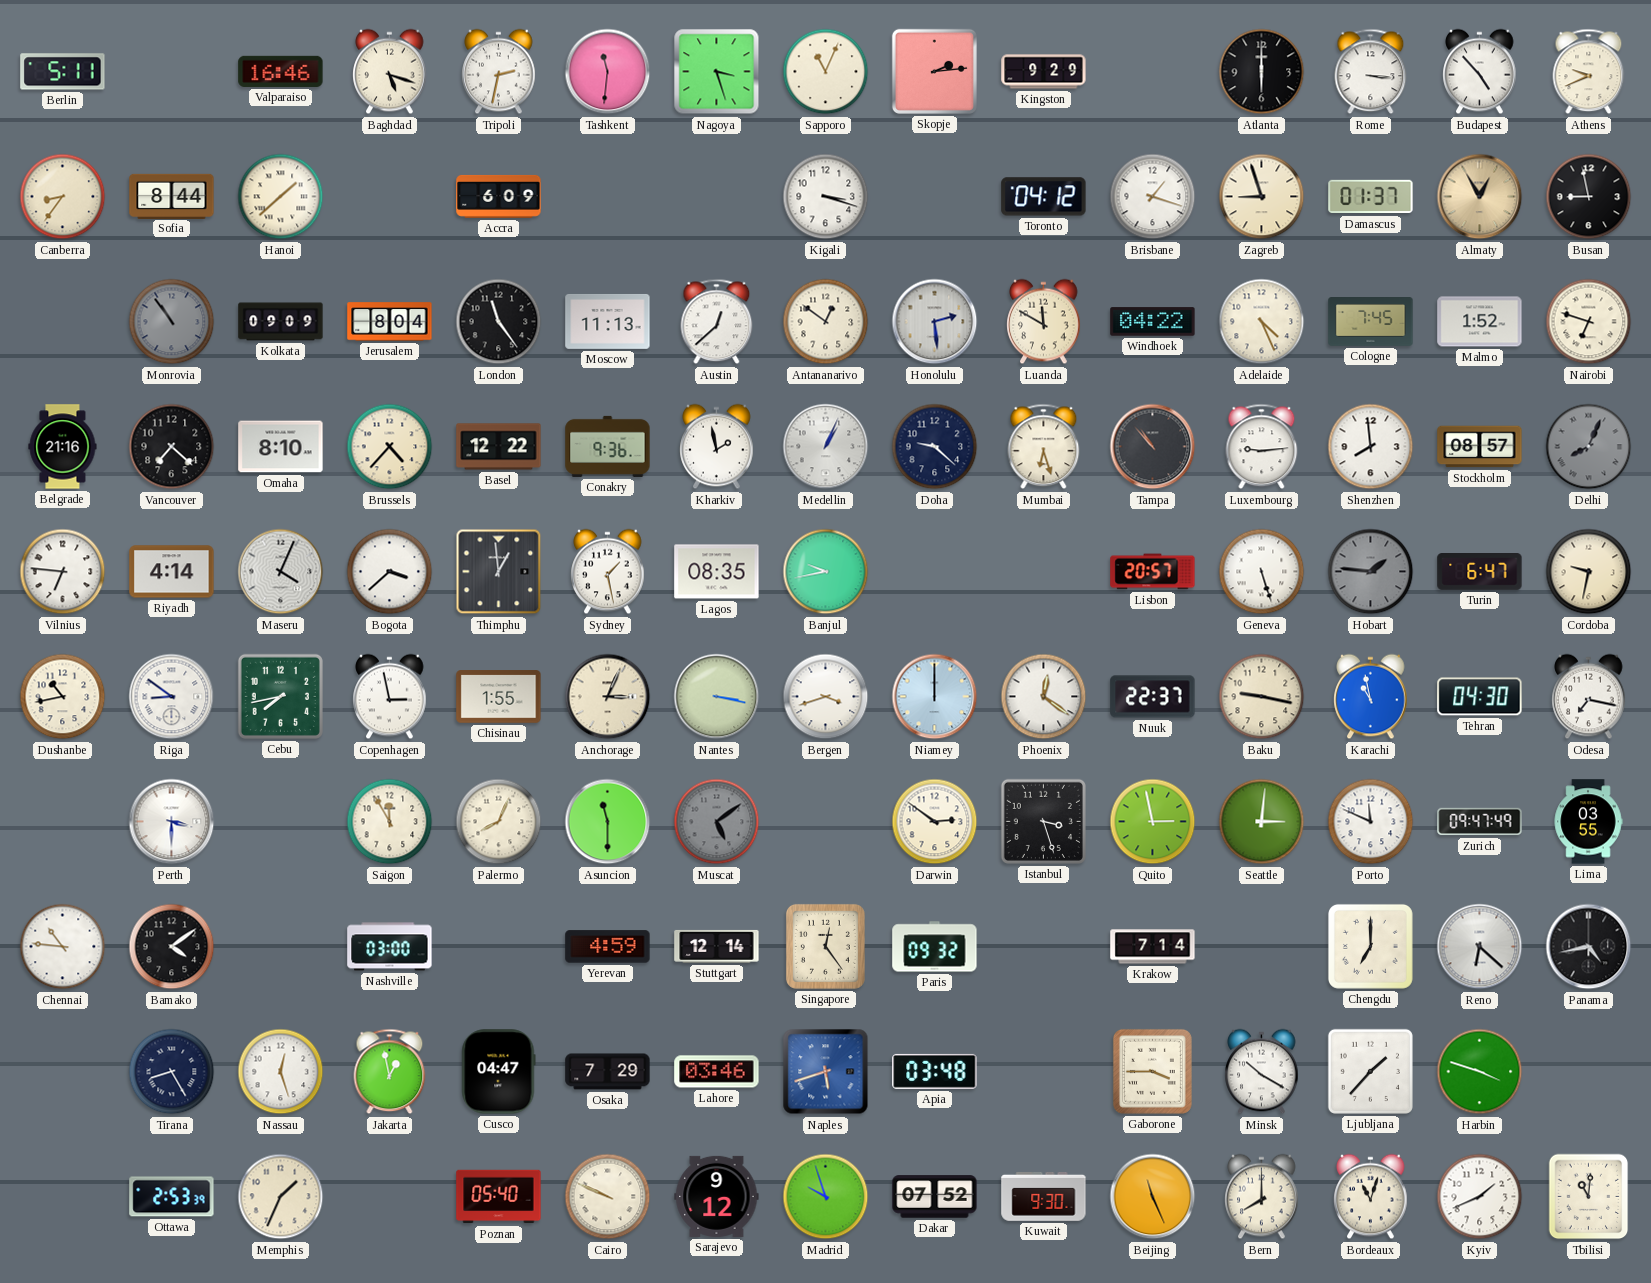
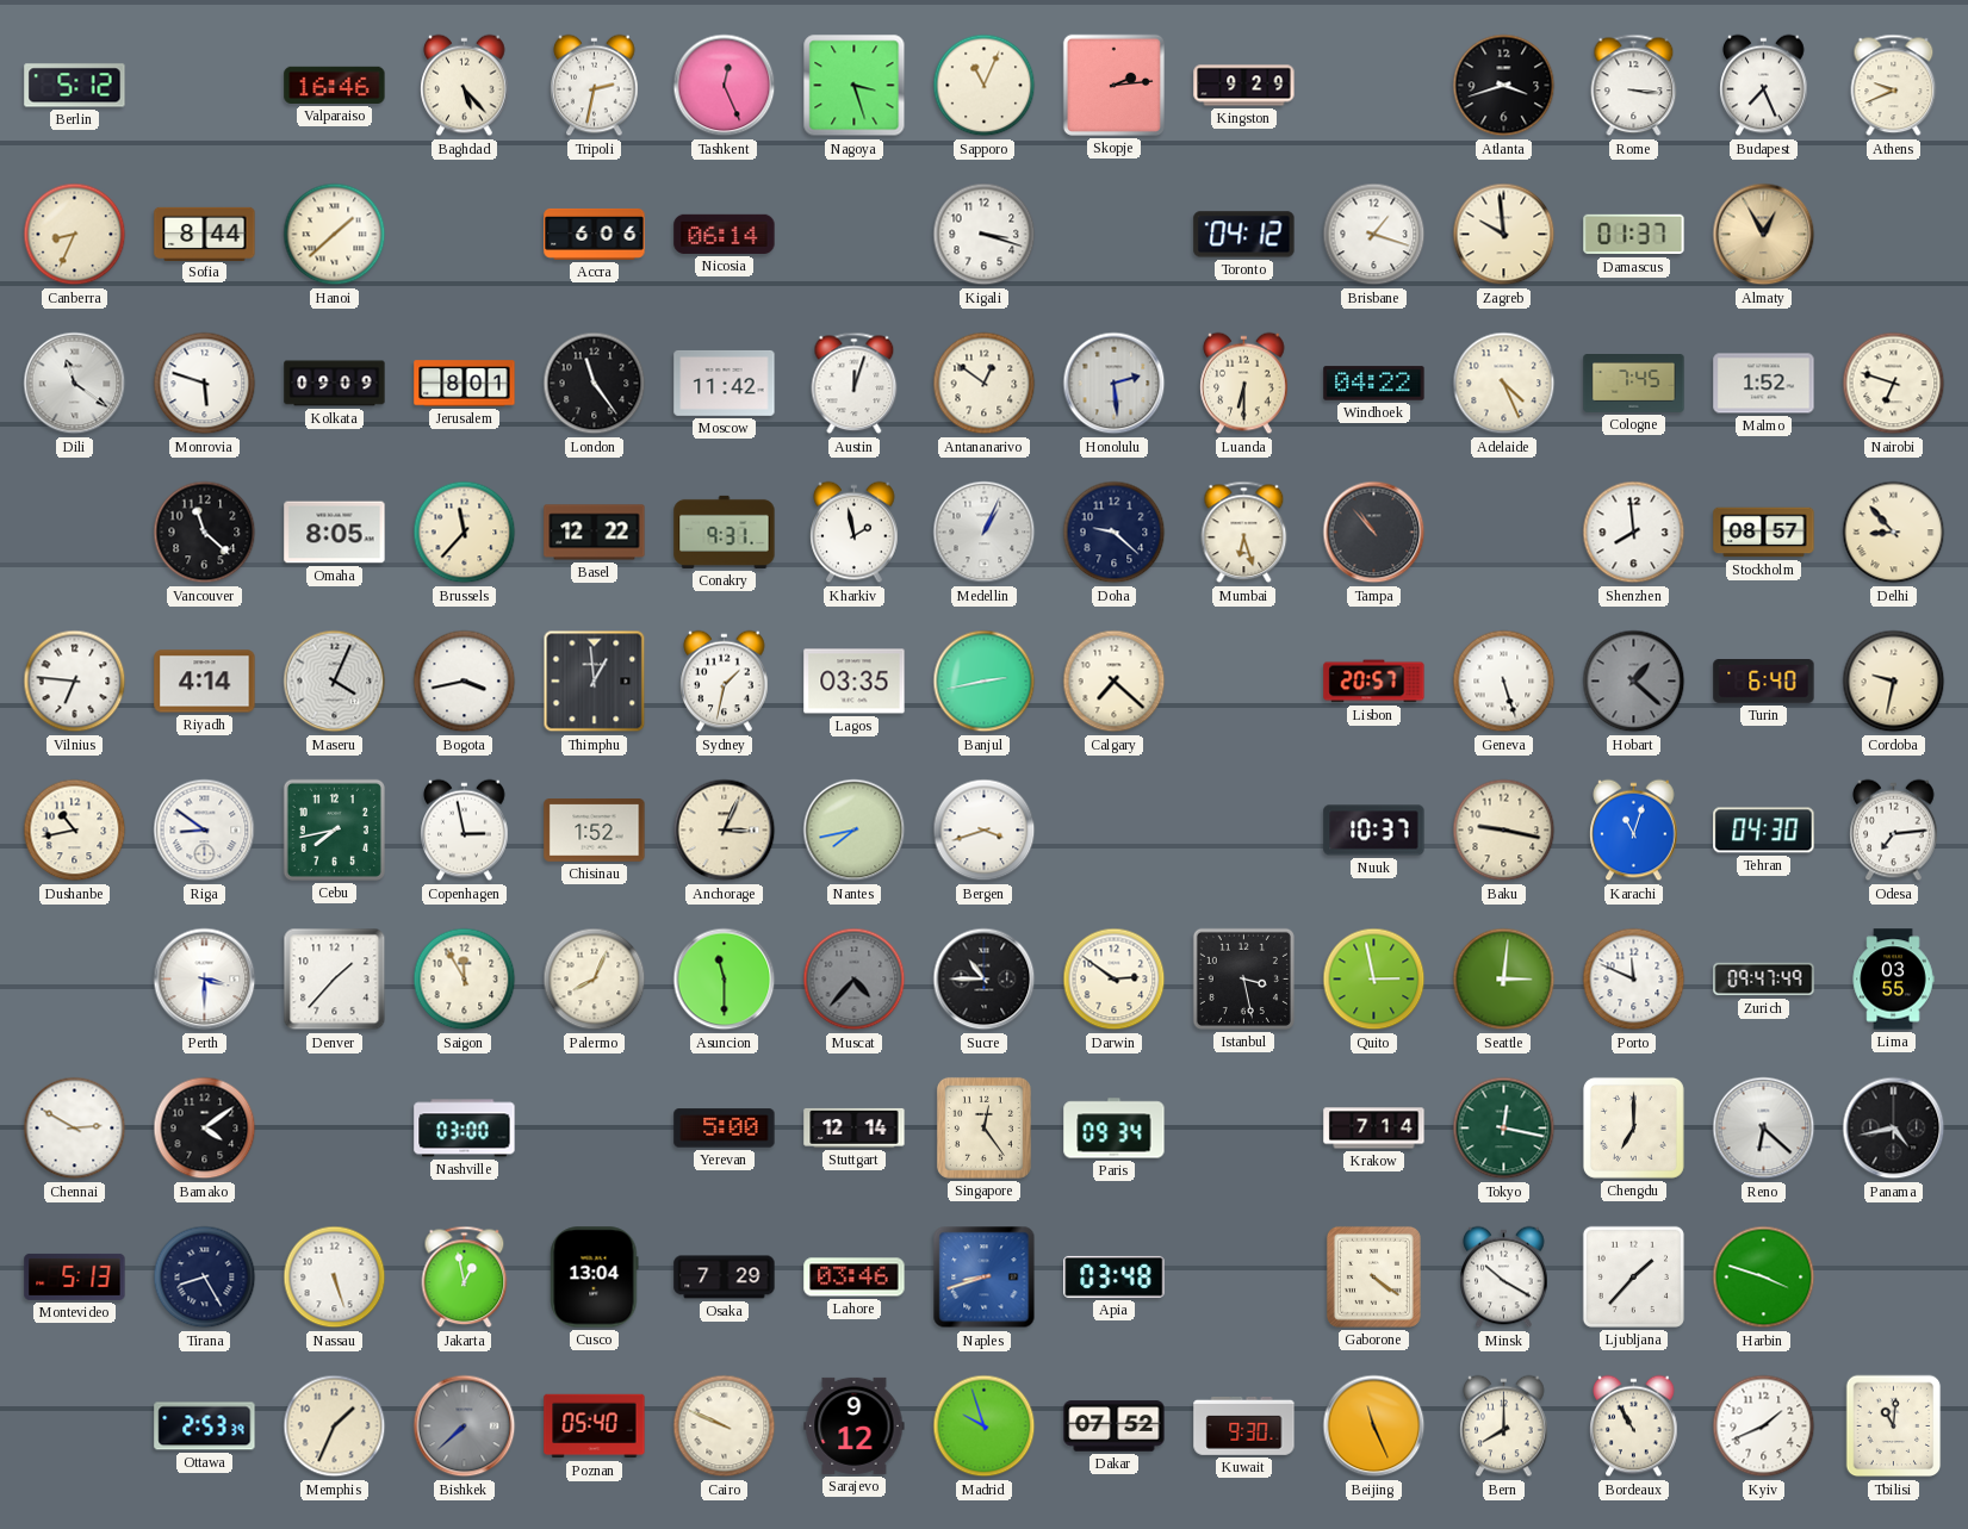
Berlin: 5:11 -> 5:12
Baghdad: 5:18 -> 5:23
Tashkent: 11:31 -> 12:26
Atlanta: 6:00 -> 3:42
Budapest: 4:53 -> 7:26
Canberra: 8:36 -> 8:34
Accra: 6:09 -> 6:06
Nicosia: none -> 06:14
Zagreb: 8:57 -> 9:59
Busan: 8:58 -> none
Dili: none -> 11:21
Monrovia: 10:54 -> 5:48
Monrovia dial: grey -> white
Jerusalem: 8:04 -> 8:01
Moscow: 11:13 -> 11:42
Austin: 12:38 -> 12:03
Luanda: 11:50 -> 6:30
Belgrade: 21:16 -> none
Vancouver: 7:22 -> 11:22
Omaha: 8:10 -> 8:05
Brussels: 4:37 -> 11:37
Conakry: 9:36 -> 9:31
Luxembourg: 9:14 -> none
Delhi: 8:04 -> 8:53
Delhi dial: grey -> cream
Bogota: 3:38 -> 3:43
Sydney: 1:28 -> 1:32
Lagos: 08:35 -> 03:35
Banjul: 9:43 -> 2:43
Calgary: none -> 7:22
Hobart: 1:46 -> 1:22
Turin: 6:47 -> 6:40
Chisinau: 1:55 -> 1:52
Nantes: 3:17 -> 7:43
Niamey: 12:00 -> none
Phoenix: 12:21 -> none
Nuuk: 22:37 -> 10:37
Karachi: 10:58 -> 11:03
Odesa: 7:17 -> 7:14
Denver: none -> 1:37
Muscat: 5:09 -> 4:37
Sucre: none -> 10:45
Istanbul: 3:27 -> 3:28
Chennai: 10:46 -> 2:50
Yerevan: 4:59 -> 5:00
Paris: 09:32 -> 09:34
Tokyo: none -> 12:17
Montevideo: none -> 5:13
Nassau: 12:27 -> 5:27
Cusco: 04:47 -> 13:04
Naples: 5:42 -> 8:42
Gaborone: 3:45 -> 4:21
Bishkek: none -> 7:38
Bordeaux: 11:03 -> 10:55
